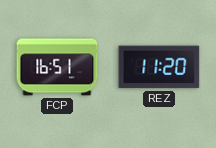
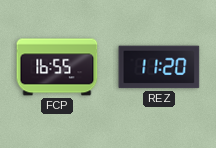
FCP: 16:51 -> 16:55
